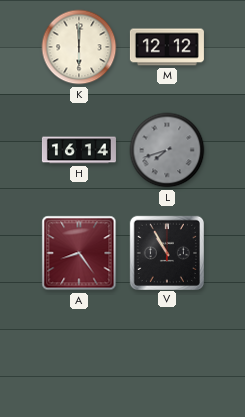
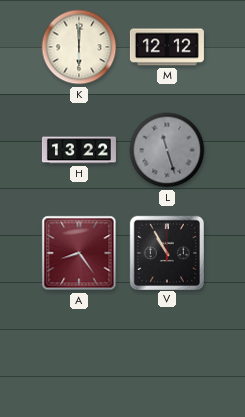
H: 16:14 -> 13:22
L: 7:42 -> 11:27
